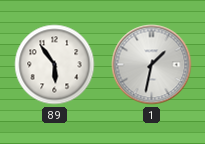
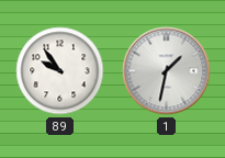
89: 5:54 -> 9:54
